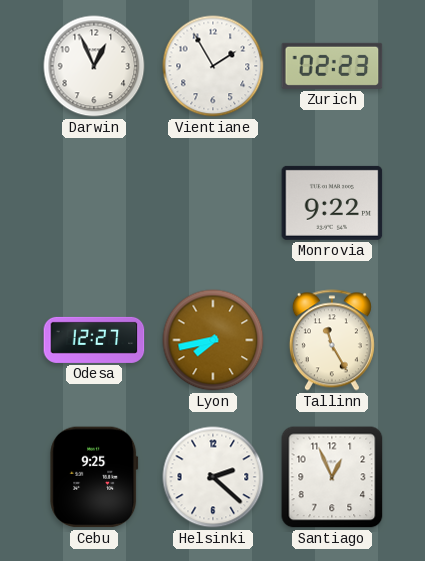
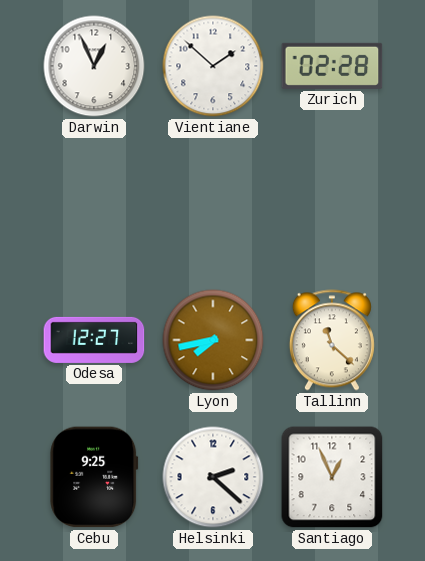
Vientiane: 1:55 -> 1:52
Zurich: 02:23 -> 02:28
Monrovia: 9:22 -> none
Tallinn: 11:25 -> 11:22
